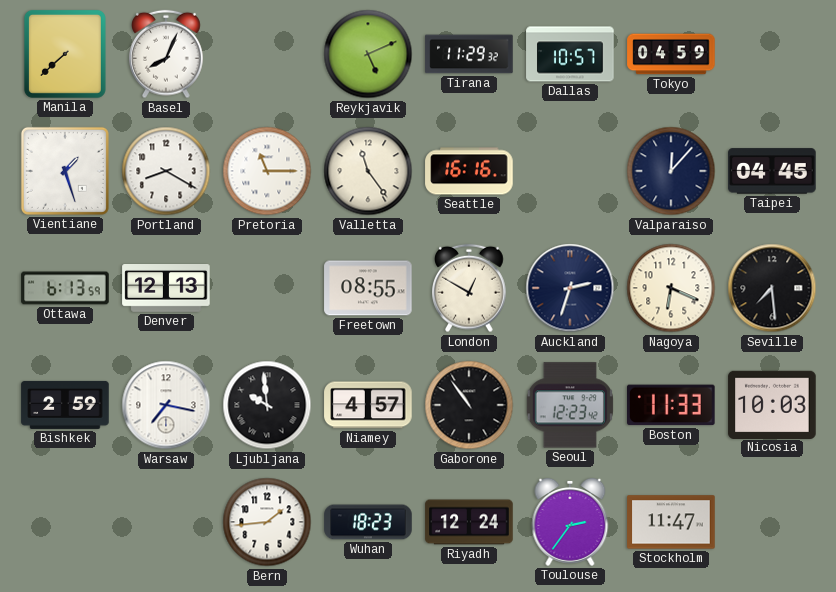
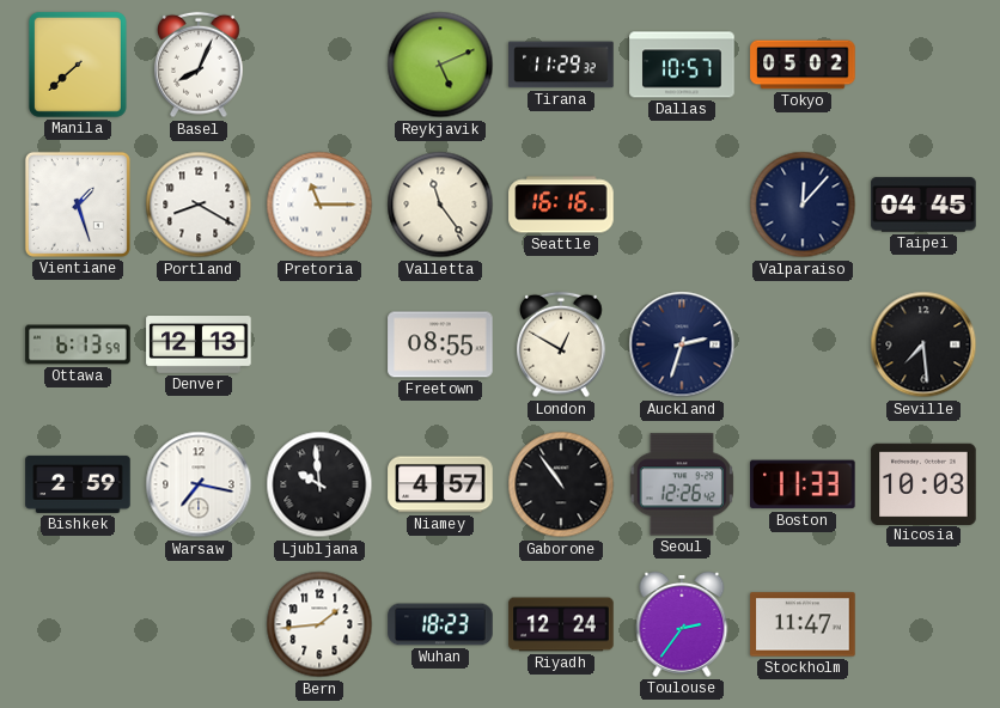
Tokyo: 04:59 -> 05:02
Nagoya: 6:19 -> none
Seoul: 12:23 -> 12:26
